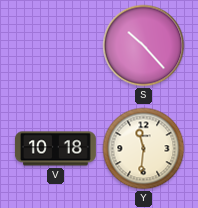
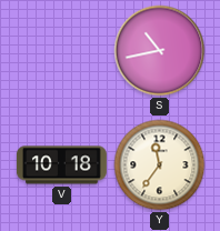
S: 10:23 -> 10:43
Y: 11:31 -> 11:36
